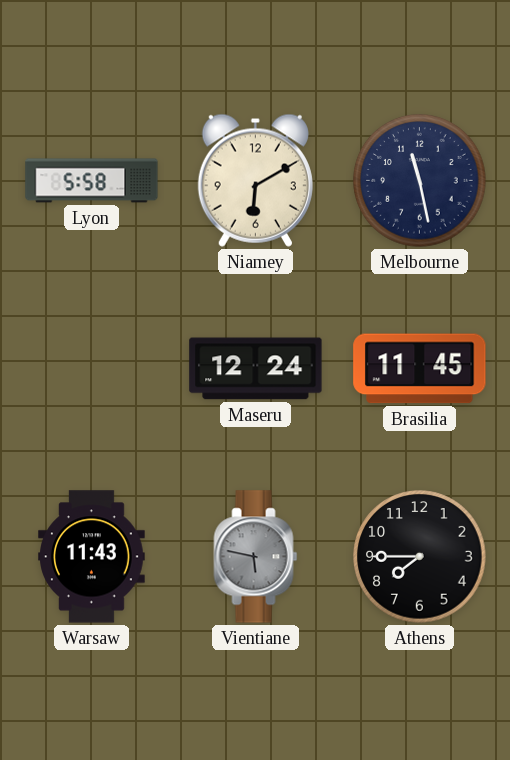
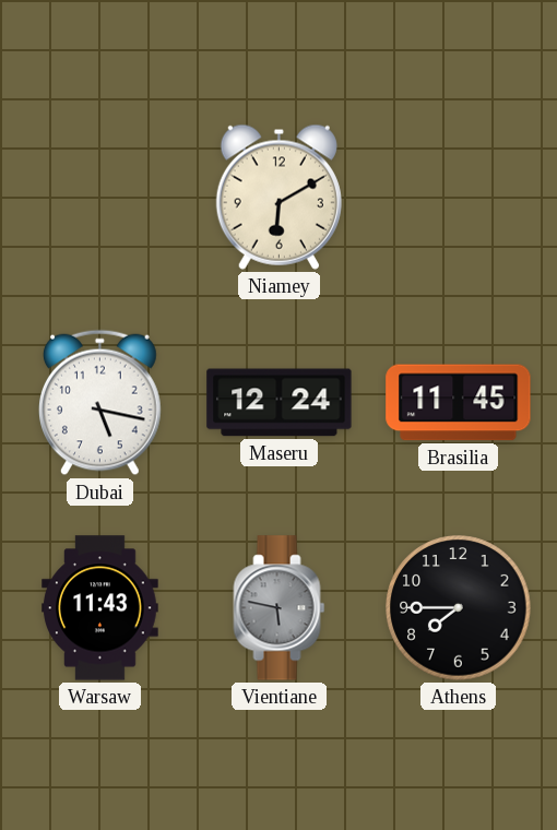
Lyon: 5:58 -> none
Melbourne: 11:28 -> none
Dubai: none -> 5:17
